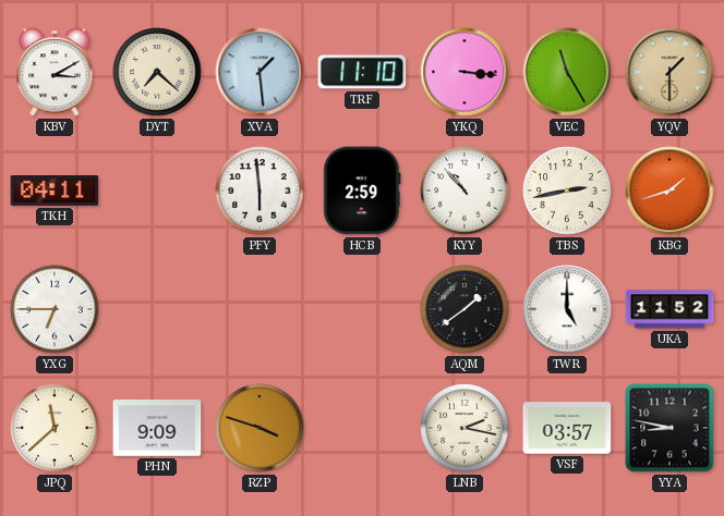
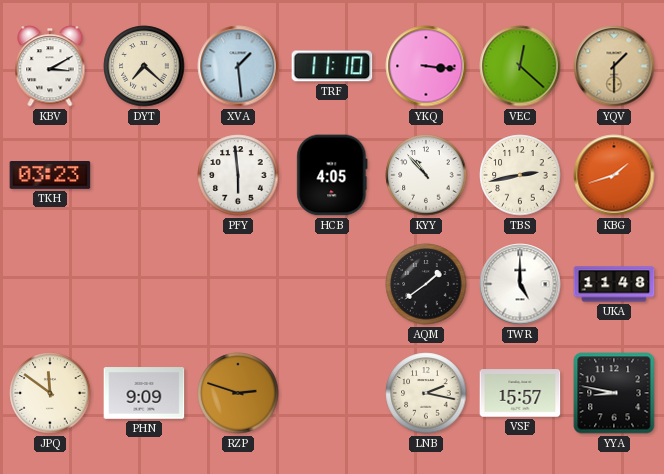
VEC: 11:25 -> 12:22
TKH: 04:11 -> 03:23
HCB: 2:59 -> 4:05
YXG: 6:45 -> none
UKA: 11:52 -> 11:48
JPQ: 11:38 -> 11:51
RZP: 3:48 -> 2:48
VSF: 03:57 -> 15:57
